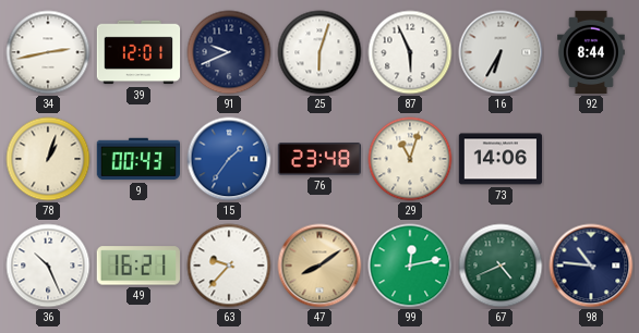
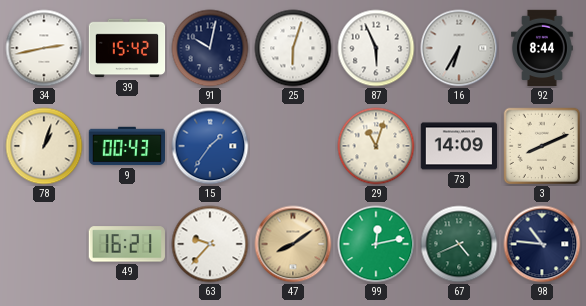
39: 12:01 -> 15:42
91: 9:41 -> 10:02
76: 23:48 -> none
73: 14:06 -> 14:09
3: none -> 8:11
36: 10:26 -> none
